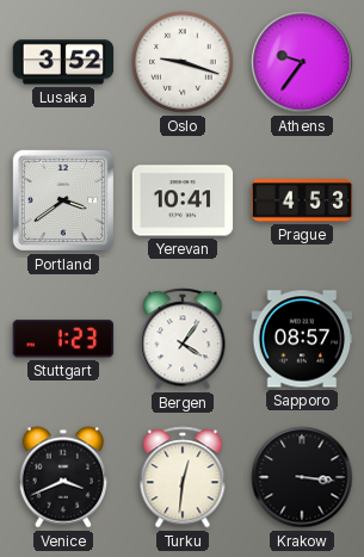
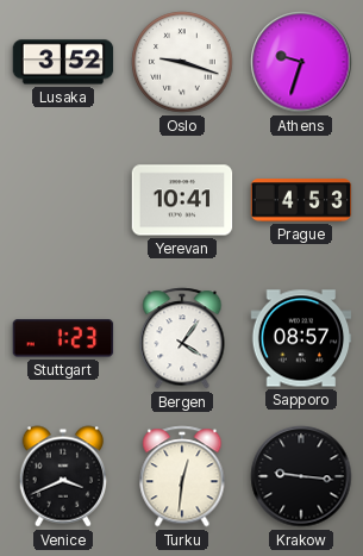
Athens: 9:36 -> 9:33
Portland: 3:39 -> none
Krakow: 3:16 -> 9:16
